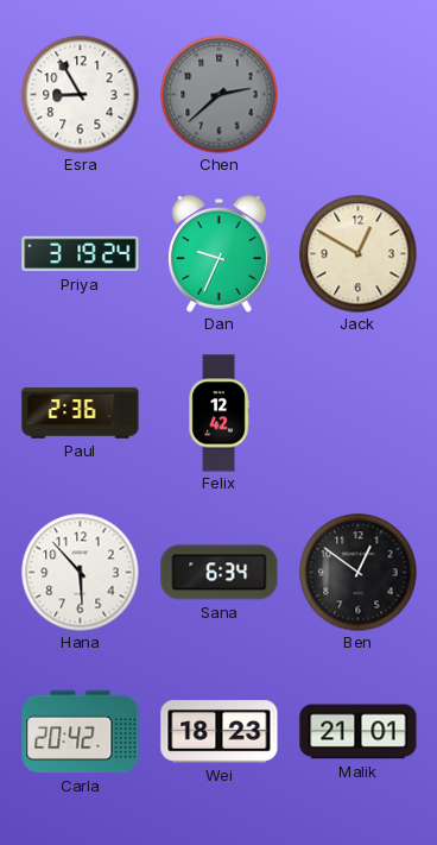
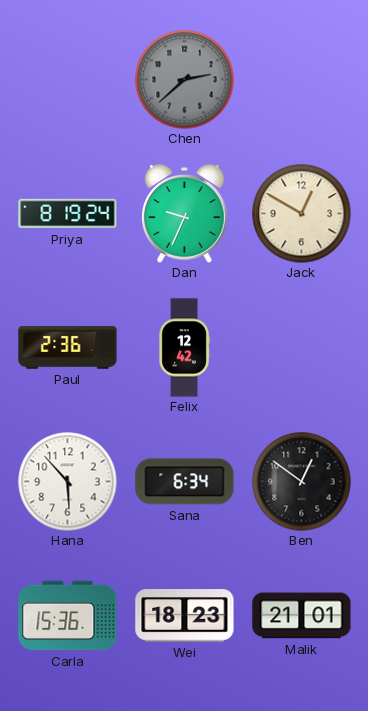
Esra: 8:55 -> none
Priya: 3:19 -> 8:19
Carla: 20:42 -> 15:36
